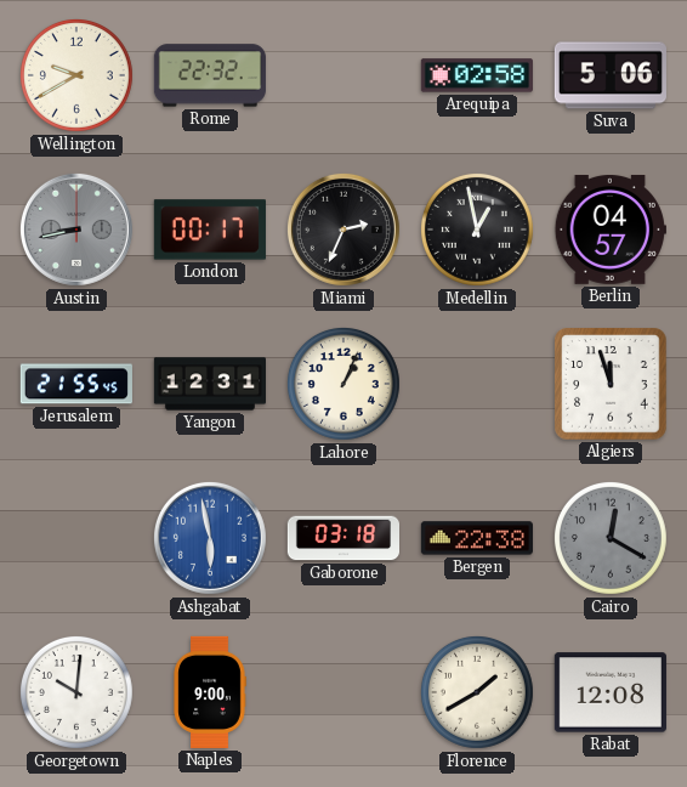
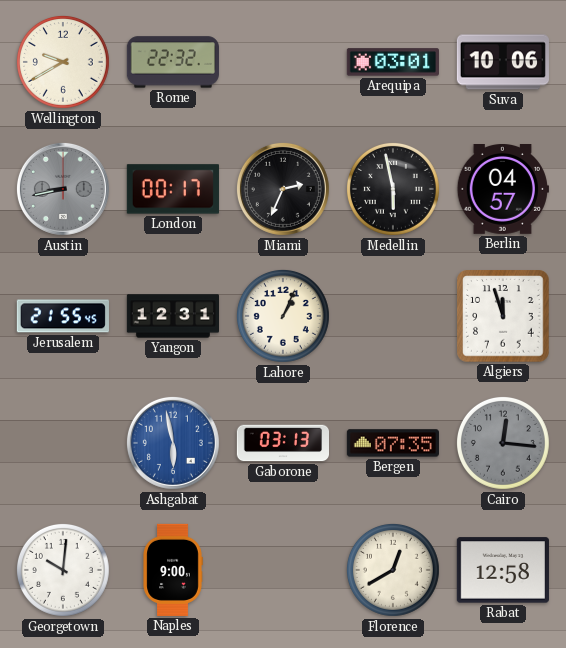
Arequipa: 02:58 -> 03:01
Suva: 5:06 -> 10:06
Medellin: 12:58 -> 5:58
Gaborone: 03:18 -> 03:13
Bergen: 22:38 -> 07:35
Cairo: 12:20 -> 12:16
Florence: 1:40 -> 12:40
Rabat: 12:08 -> 12:58
